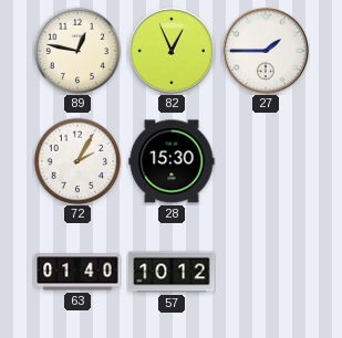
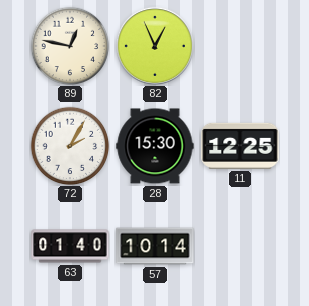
27: 1:45 -> none
11: none -> 12:25
57: 10:12 -> 10:14
